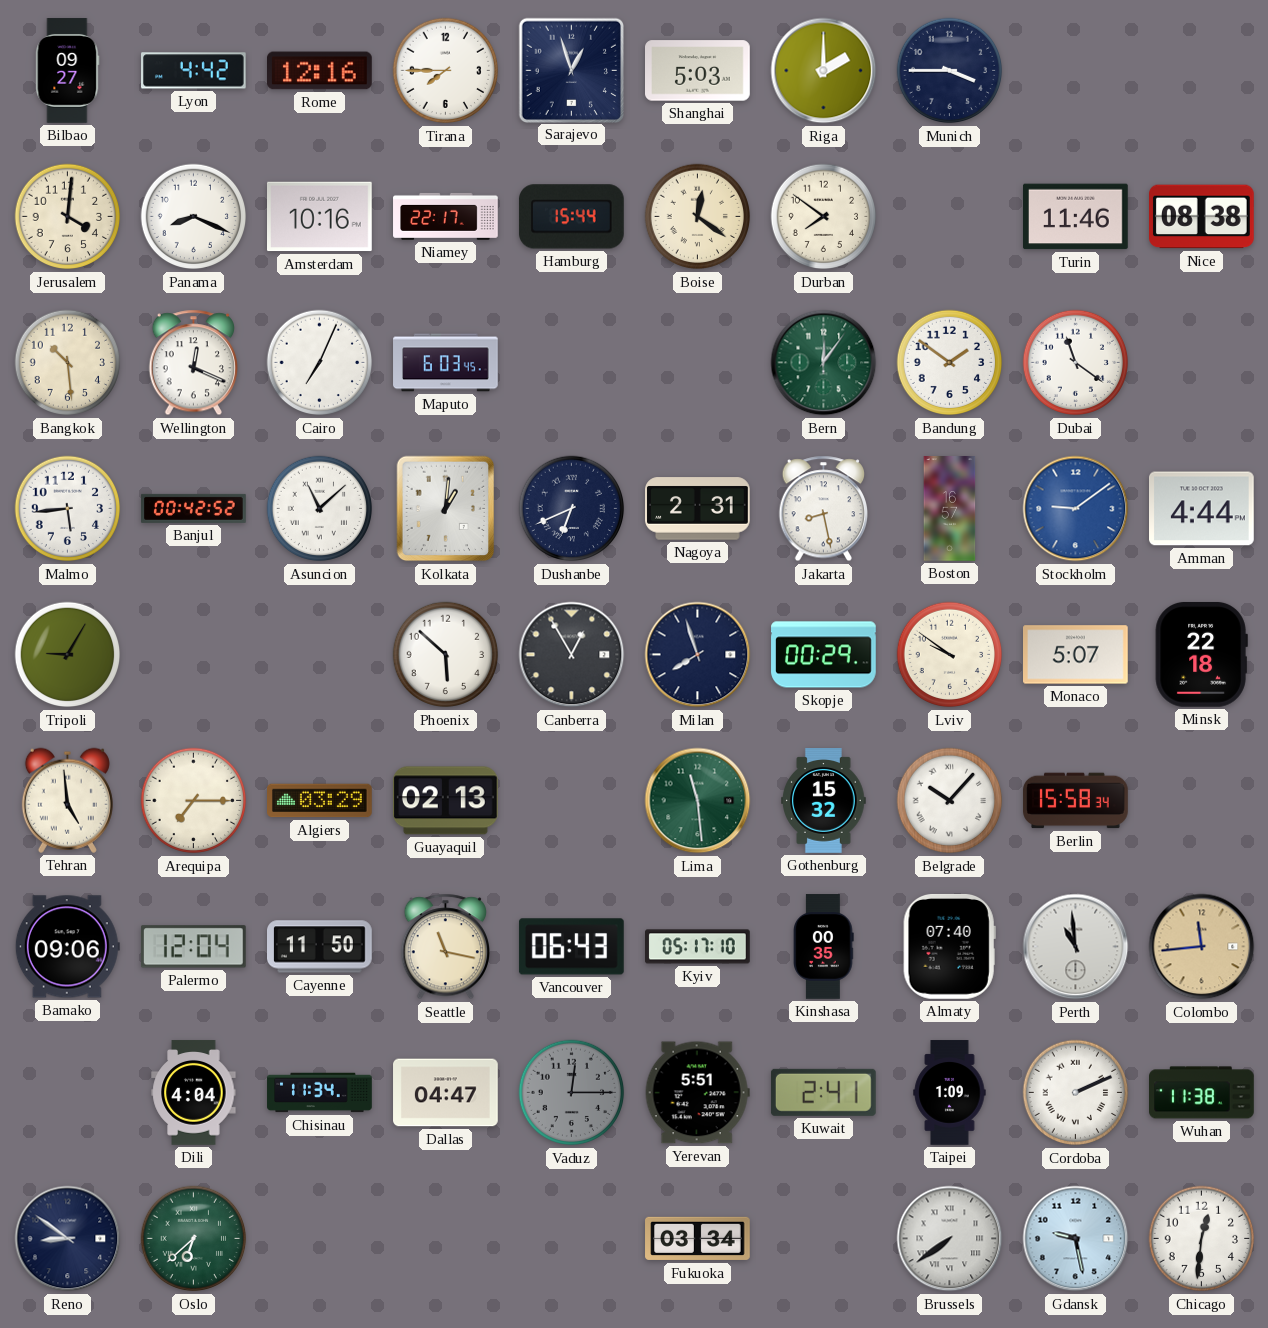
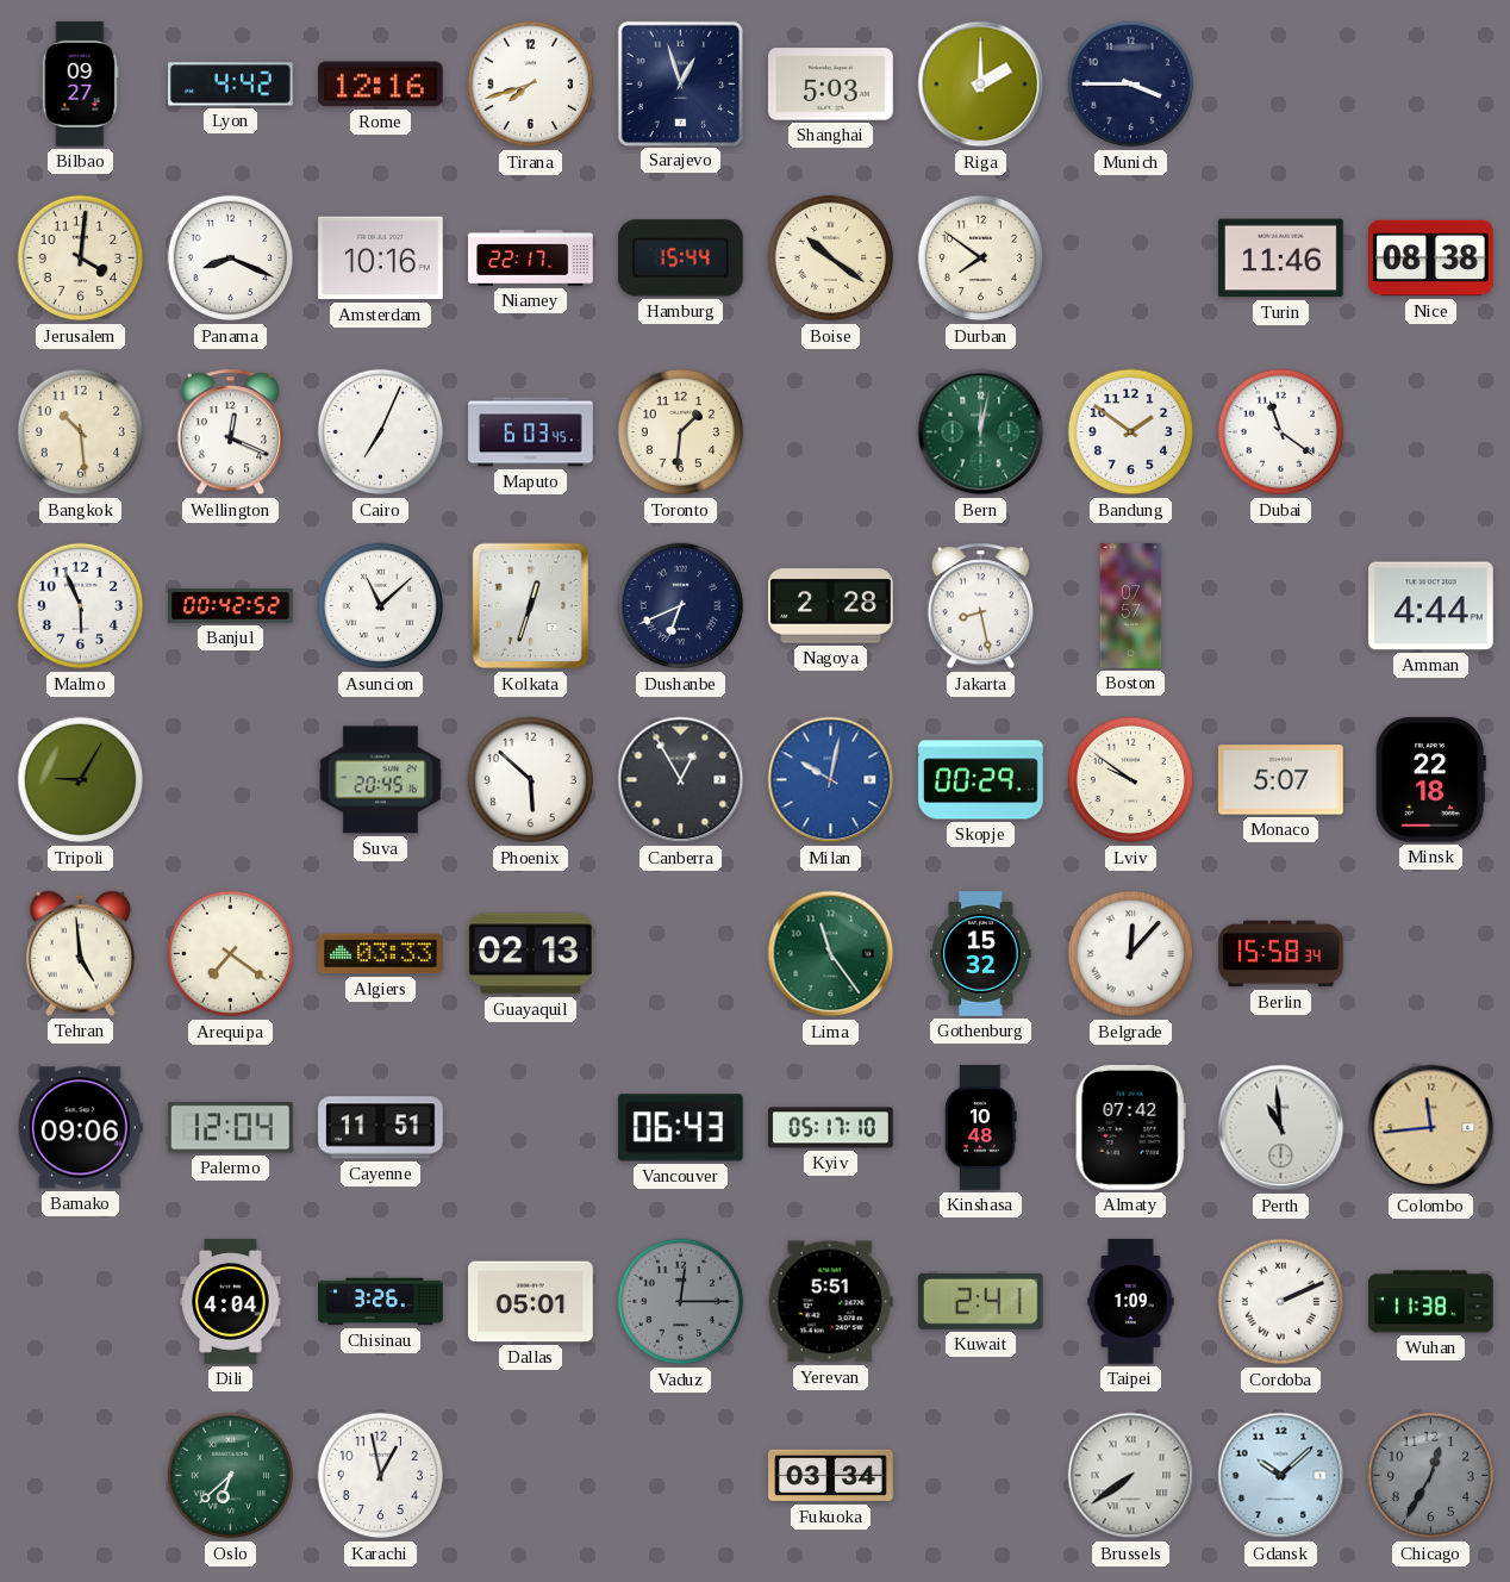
Tirana: 7:45 -> 7:42
Boise: 12:21 -> 10:21
Toronto: none -> 1:31
Bern: 12:06 -> 12:02
Malmo: 5:44 -> 5:56
Kolkata: 1:01 -> 12:33
Nagoya: 2:31 -> 2:28
Boston: 16:57 -> 07:57
Stockholm: 9:09 -> none
Suva: none -> 20:45
Milan: 7:57 -> 10:02
Milan dial: navy -> blue
Arequipa: 7:15 -> 7:21
Algiers: 03:29 -> 03:33
Lima: 11:29 -> 11:24
Belgrade: 10:07 -> 12:07
Cayenne: 11:50 -> 11:51
Seattle: 11:17 -> none
Kinshasa: 00:35 -> 10:48
Almaty: 07:40 -> 07:42
Chisinau: 11:34 -> 3:26
Dallas: 04:47 -> 05:01
Reno: 8:51 -> none
Karachi: none -> 12:58
Gdansk: 9:28 -> 10:08
Chicago: 12:31 -> 12:35
Chicago dial: white -> grey
